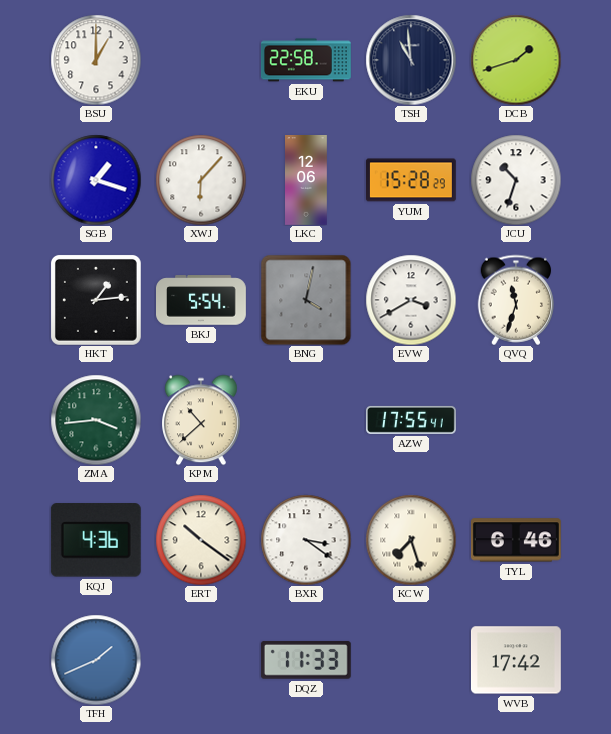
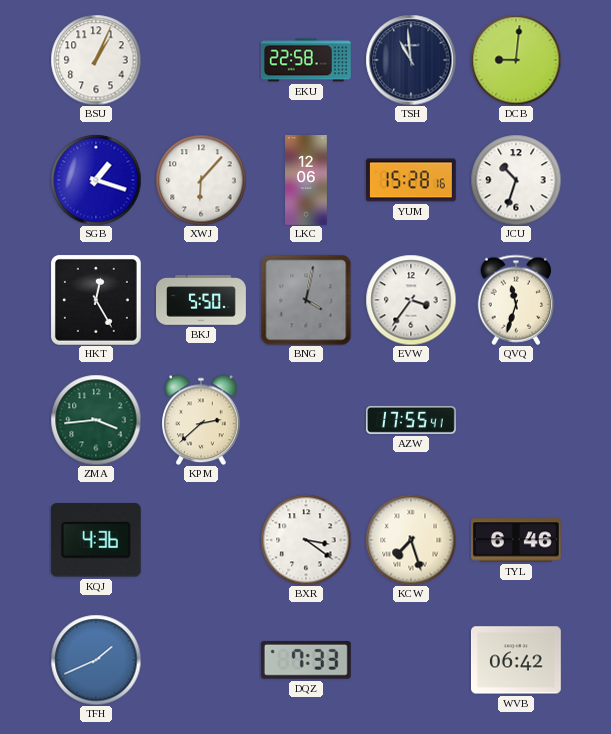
BSU: 1:00 -> 1:04
DCB: 1:42 -> 9:01
YUM: 15:28:29 -> 15:28:16
HKT: 1:14 -> 12:25
BKJ: 5:54 -> 5:50
EVW: 3:40 -> 3:36
KPM: 10:38 -> 2:38
ERT: 10:21 -> none
DQZ: 11:33 -> 7:33
WVB: 17:42 -> 06:42
